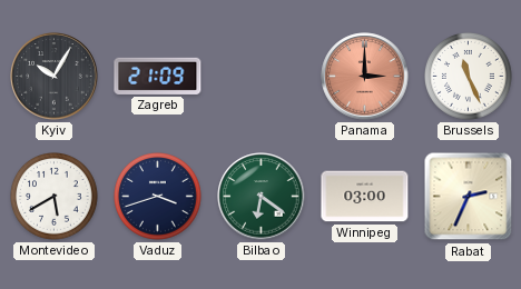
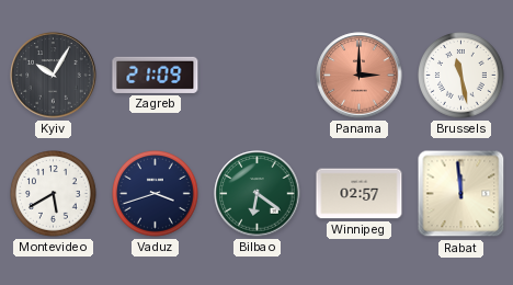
Brussels: 11:26 -> 11:28
Winnipeg: 03:00 -> 02:57
Rabat: 2:34 -> 11:59
